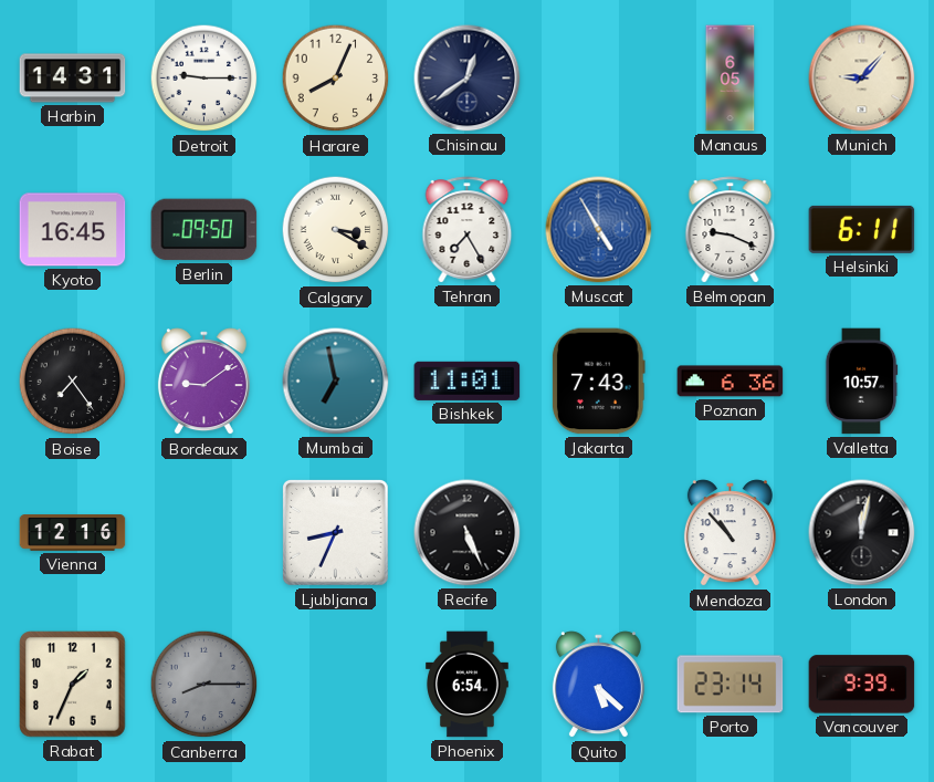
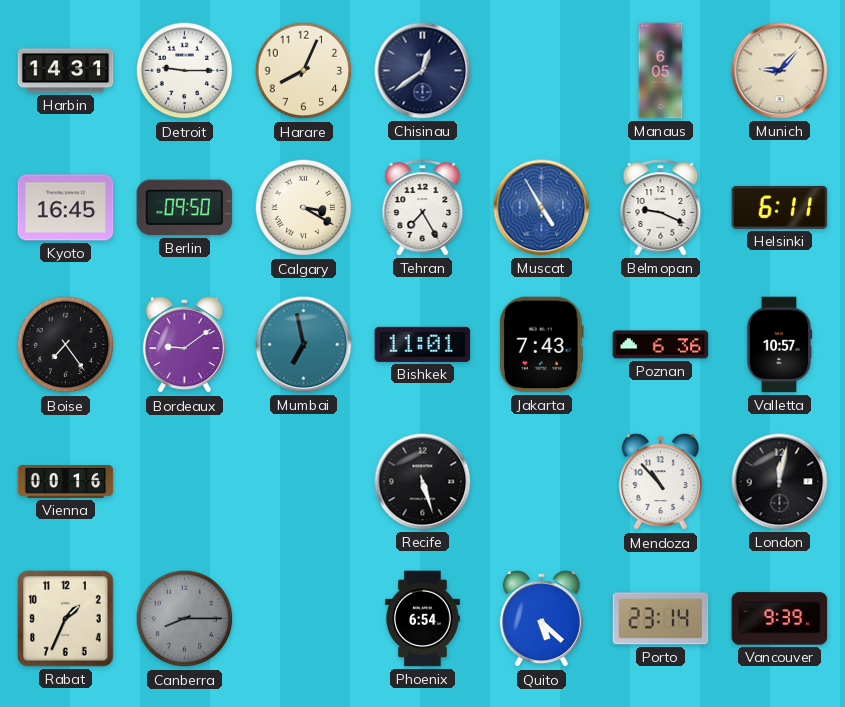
Vienna: 12:16 -> 00:16
Ljubljana: 8:34 -> none
Recife: 5:26 -> 5:27
